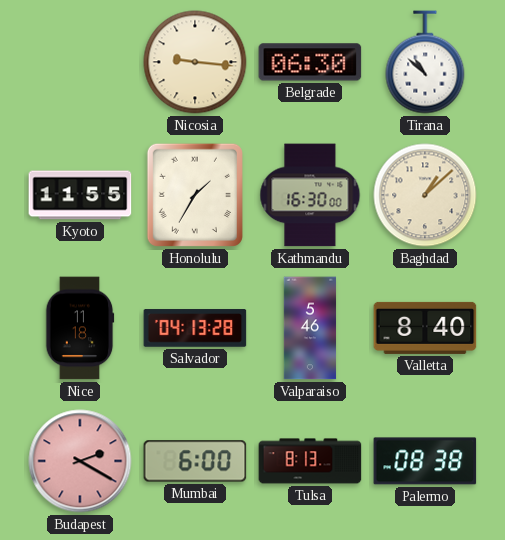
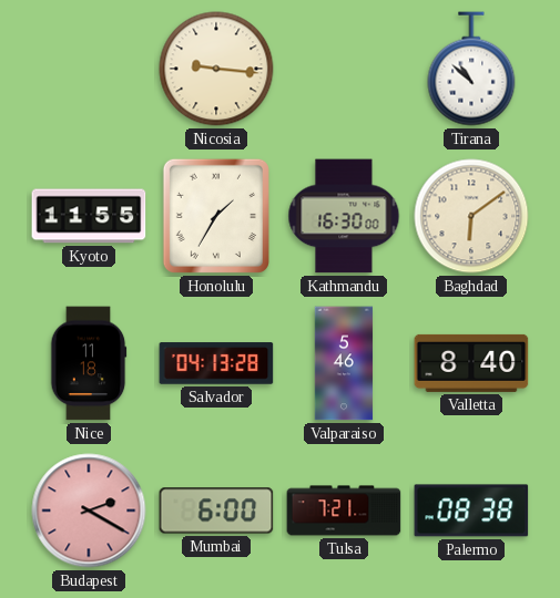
Belgrade: 06:30 -> none
Baghdad: 1:08 -> 6:09
Tulsa: 8:13 -> 7:21
